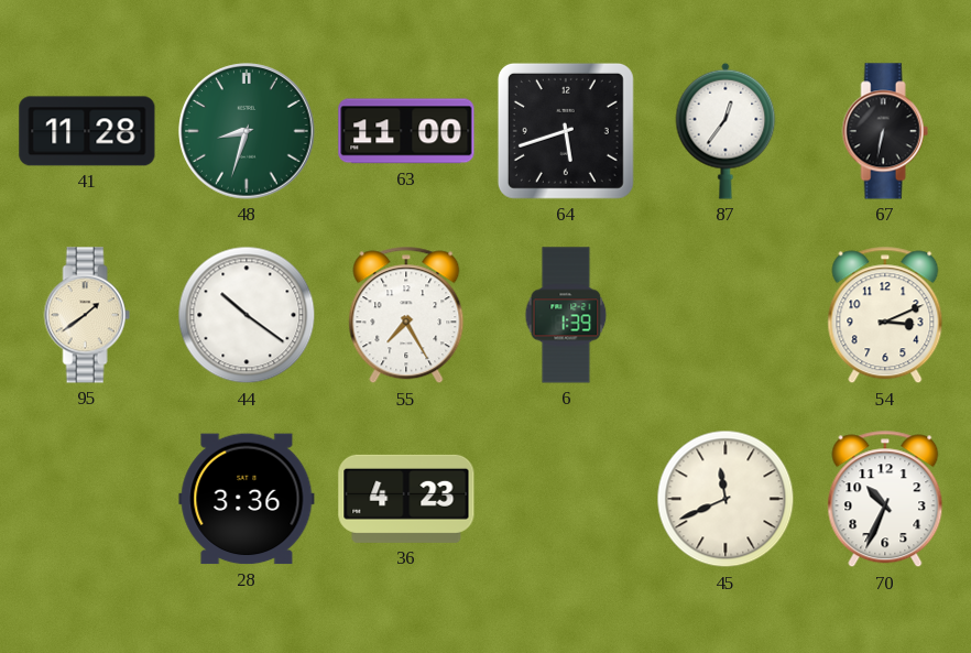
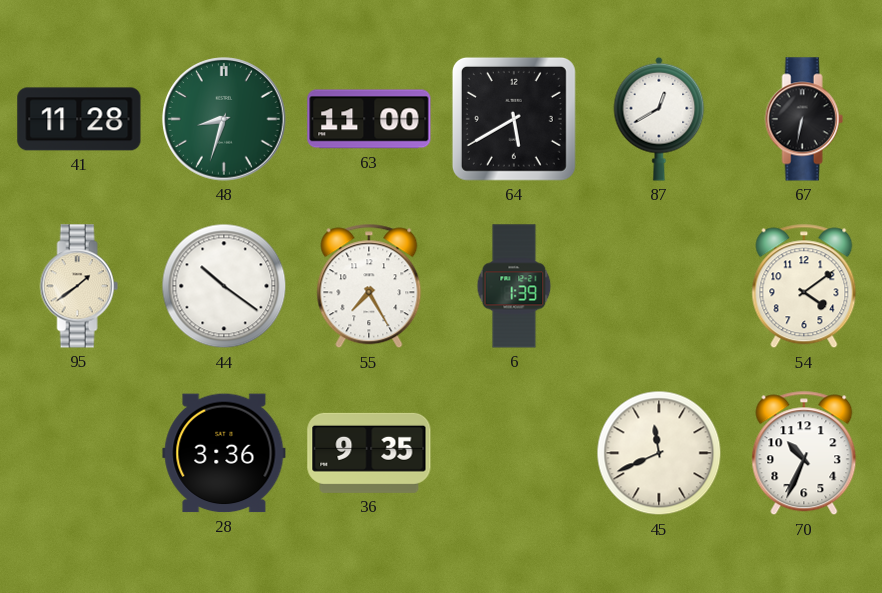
64: 5:42 -> 5:40
87: 12:36 -> 12:40
54: 3:11 -> 4:09
36: 4:23 -> 9:35
